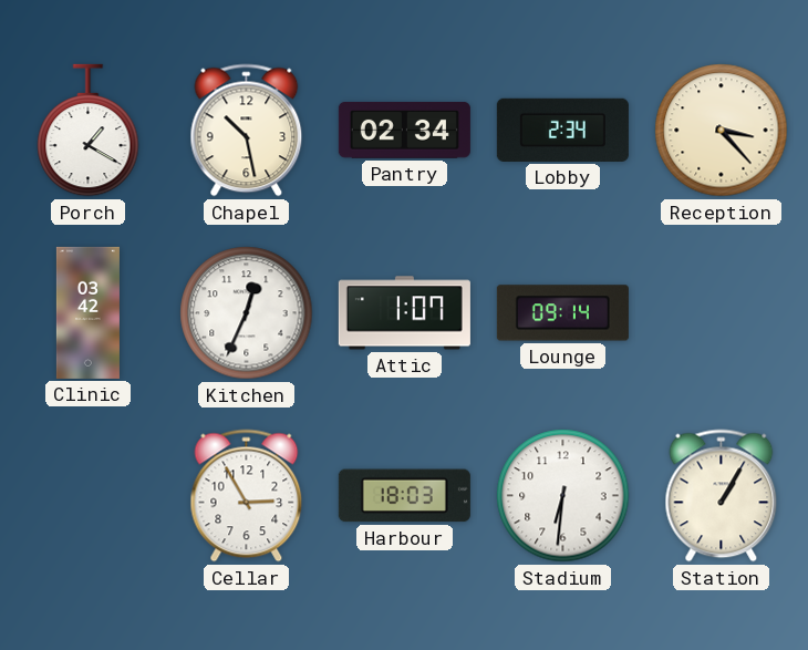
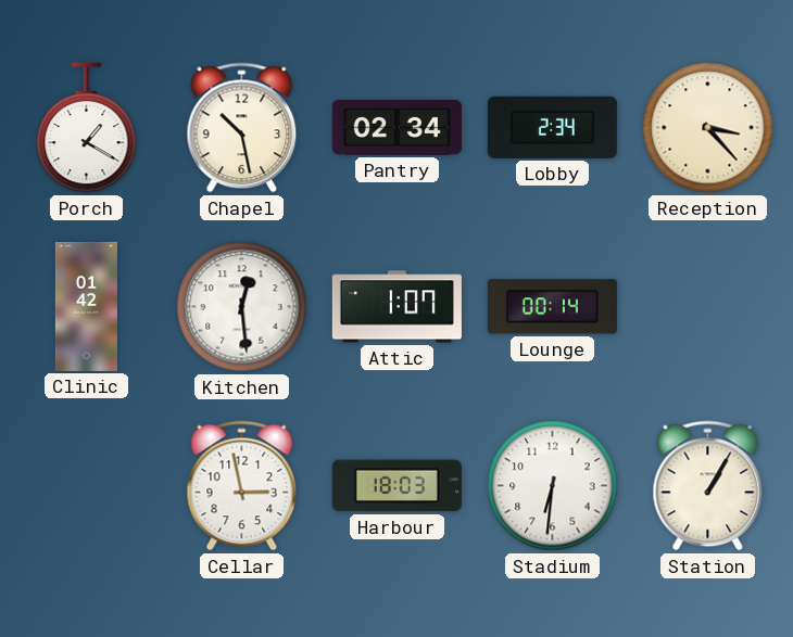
Clinic: 03:42 -> 01:42
Kitchen: 12:34 -> 12:29
Lounge: 09:14 -> 00:14
Cellar: 2:55 -> 2:58
